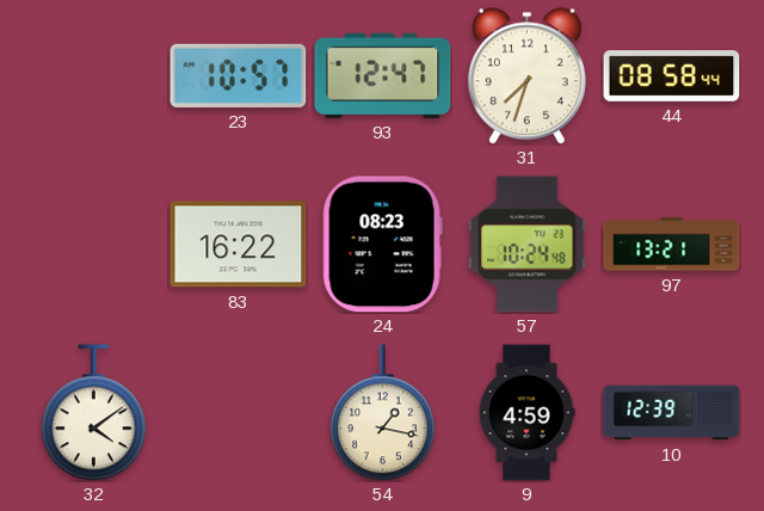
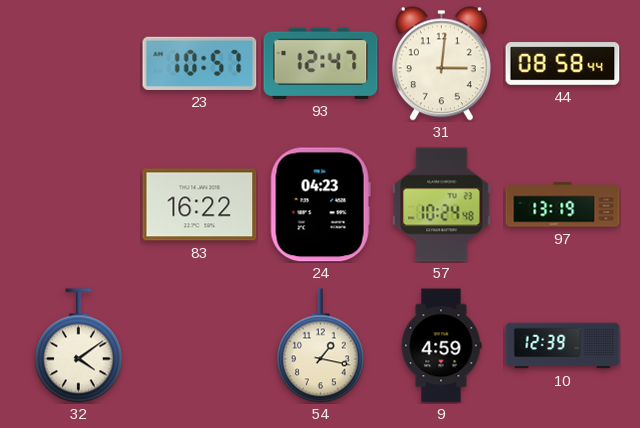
31: 7:33 -> 3:01
24: 08:23 -> 04:23
97: 13:21 -> 13:19
